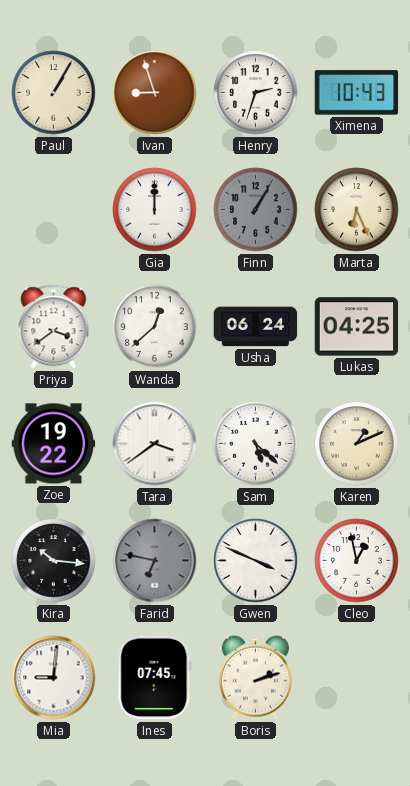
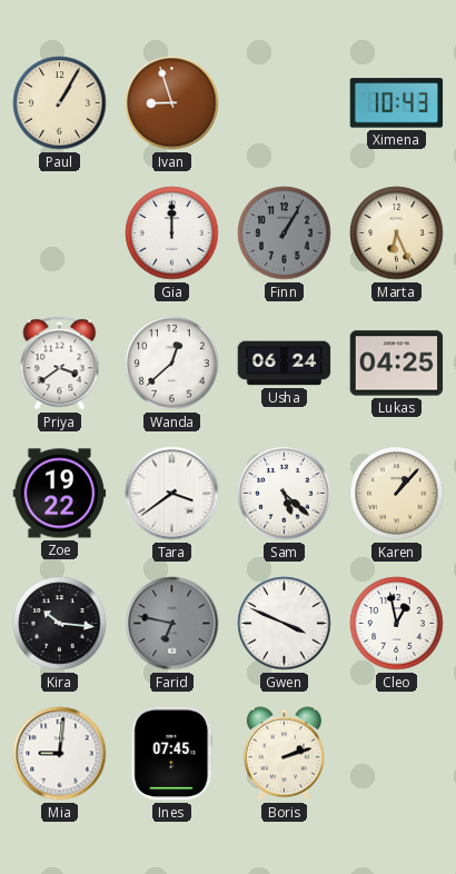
Henry: 2:33 -> none
Karen: 1:11 -> 1:07
